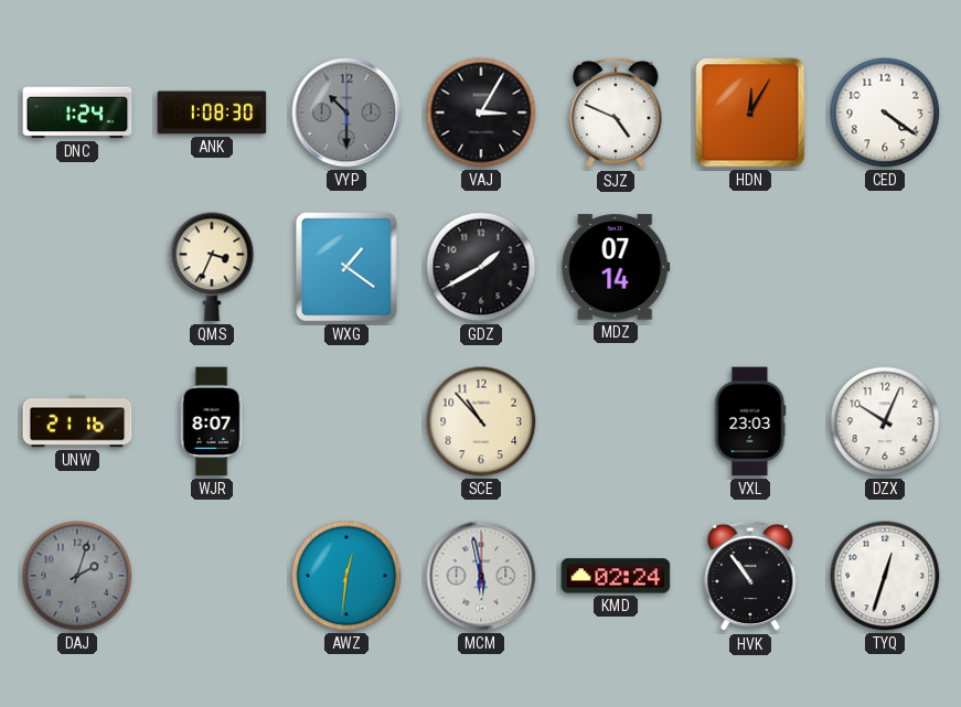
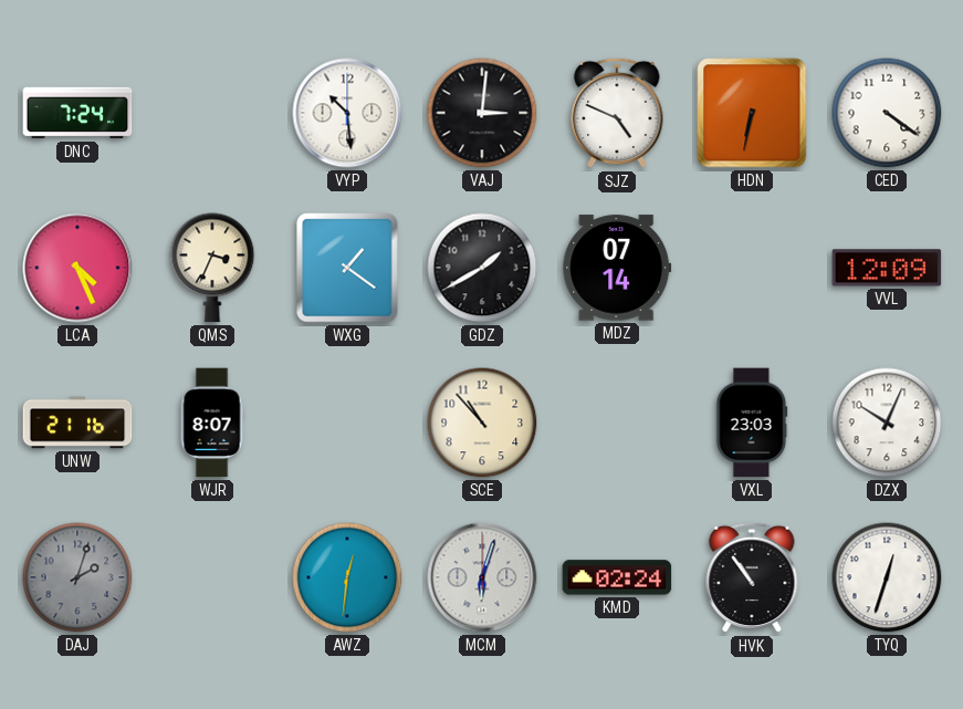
DNC: 1:24 -> 7:24
ANK: 1:08 -> none
VYP: 10:30 -> 10:29
VYP dial: grey -> white
VAJ: 3:05 -> 3:01
HDN: 12:05 -> 6:32
LCA: none -> 4:26
VVL: none -> 12:09
MCM: 5:58 -> 6:03
